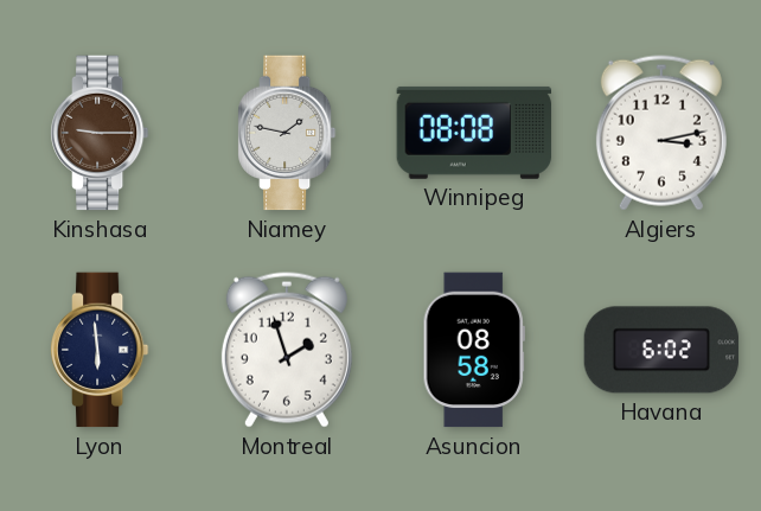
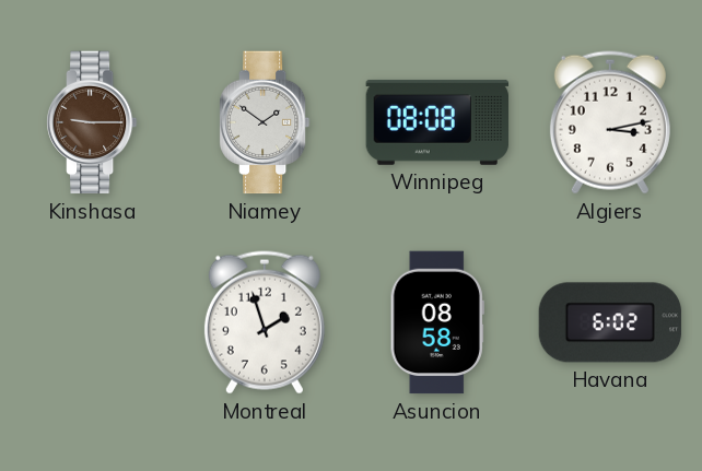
Niamey: 1:47 -> 1:51
Lyon: 5:59 -> none
